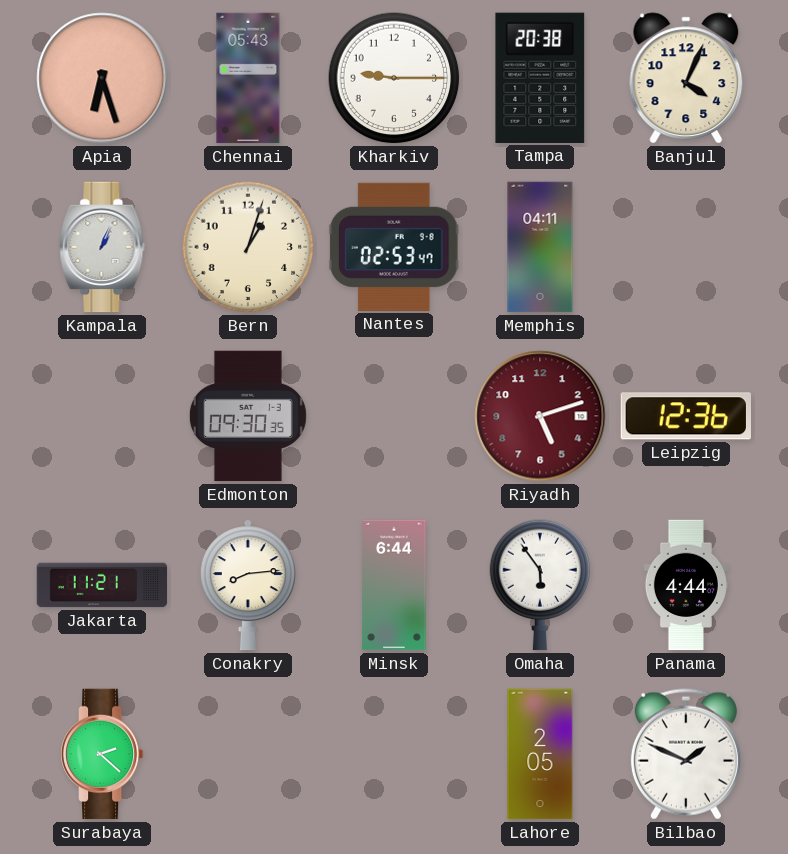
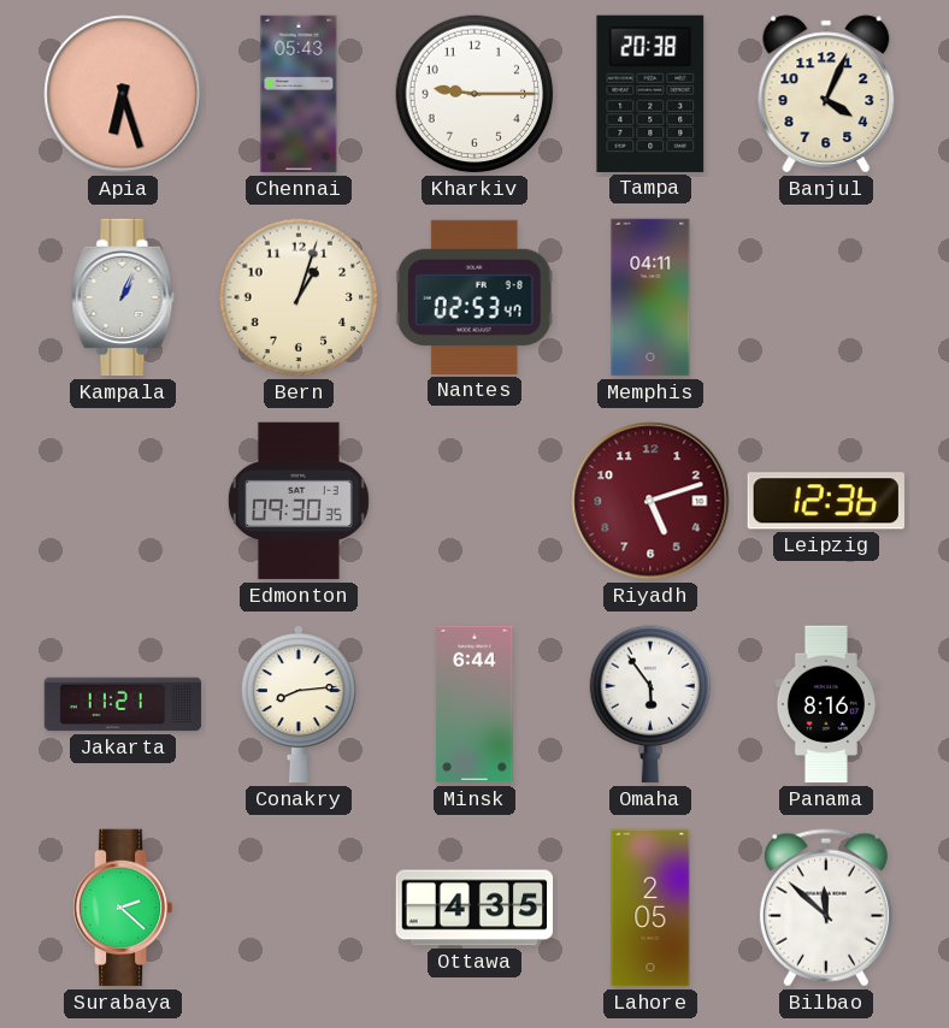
Panama: 4:44 -> 8:16
Ottawa: none -> 4:35
Bilbao: 1:49 -> 11:52
